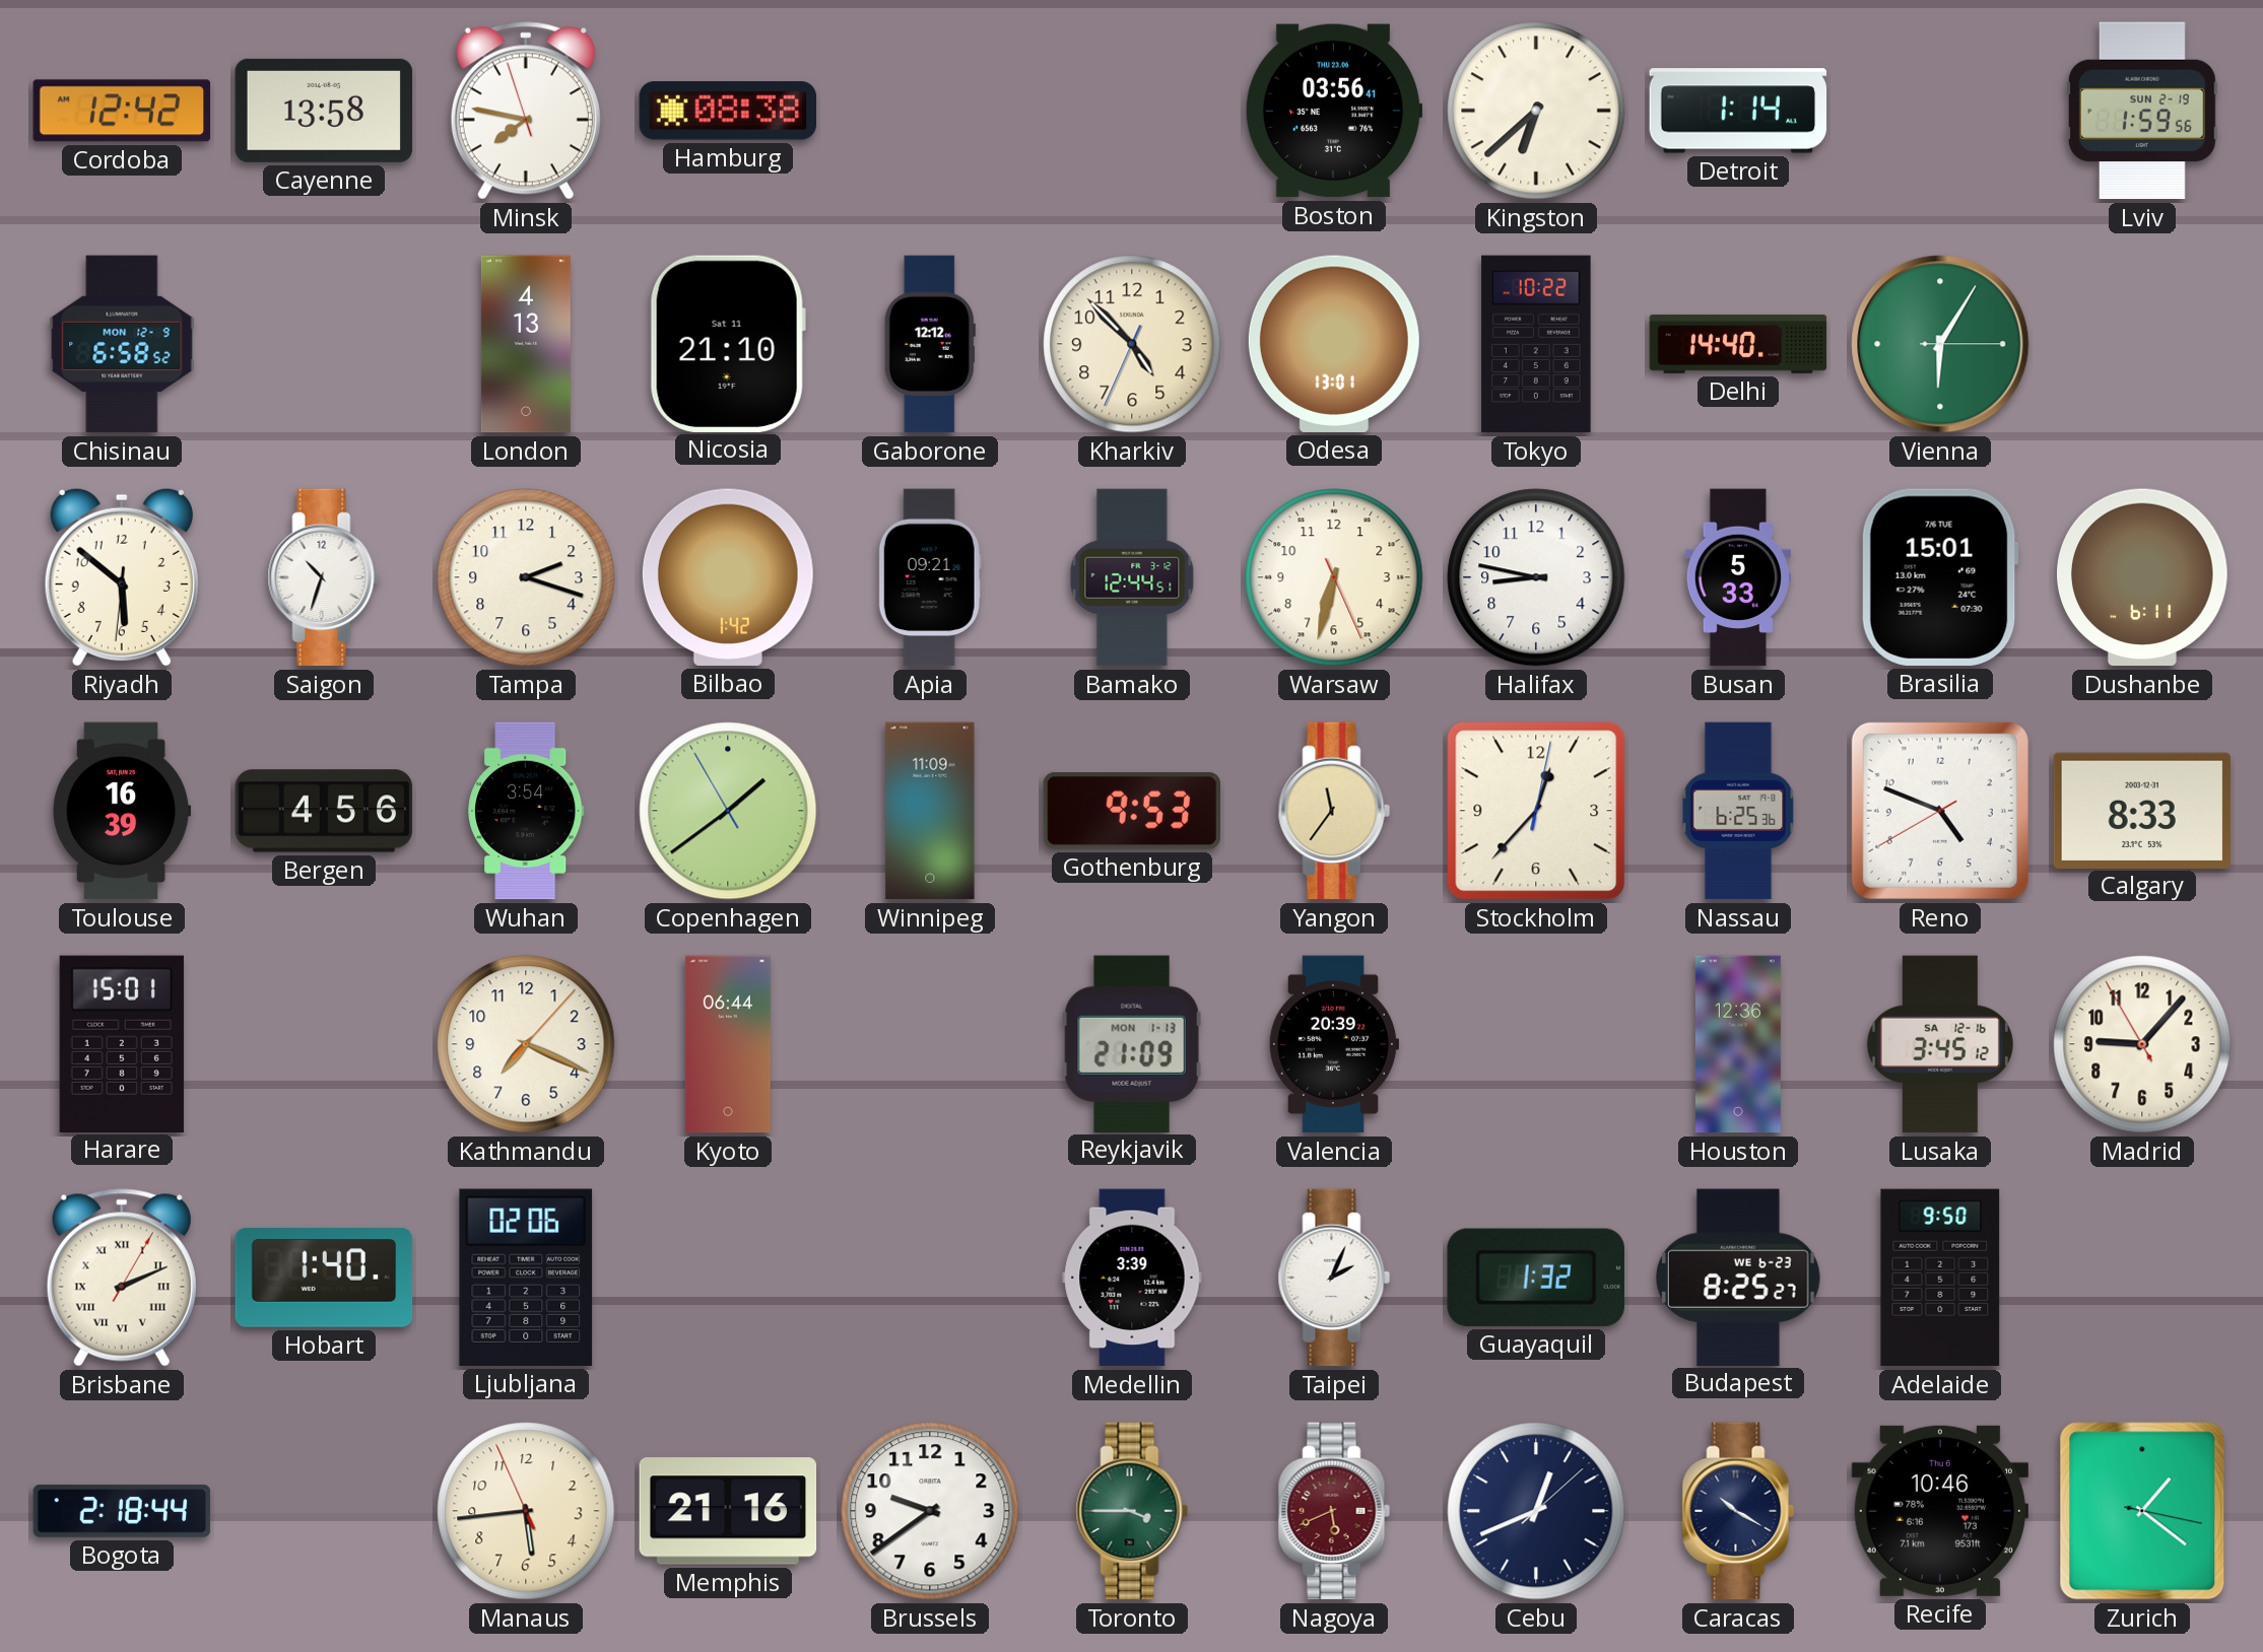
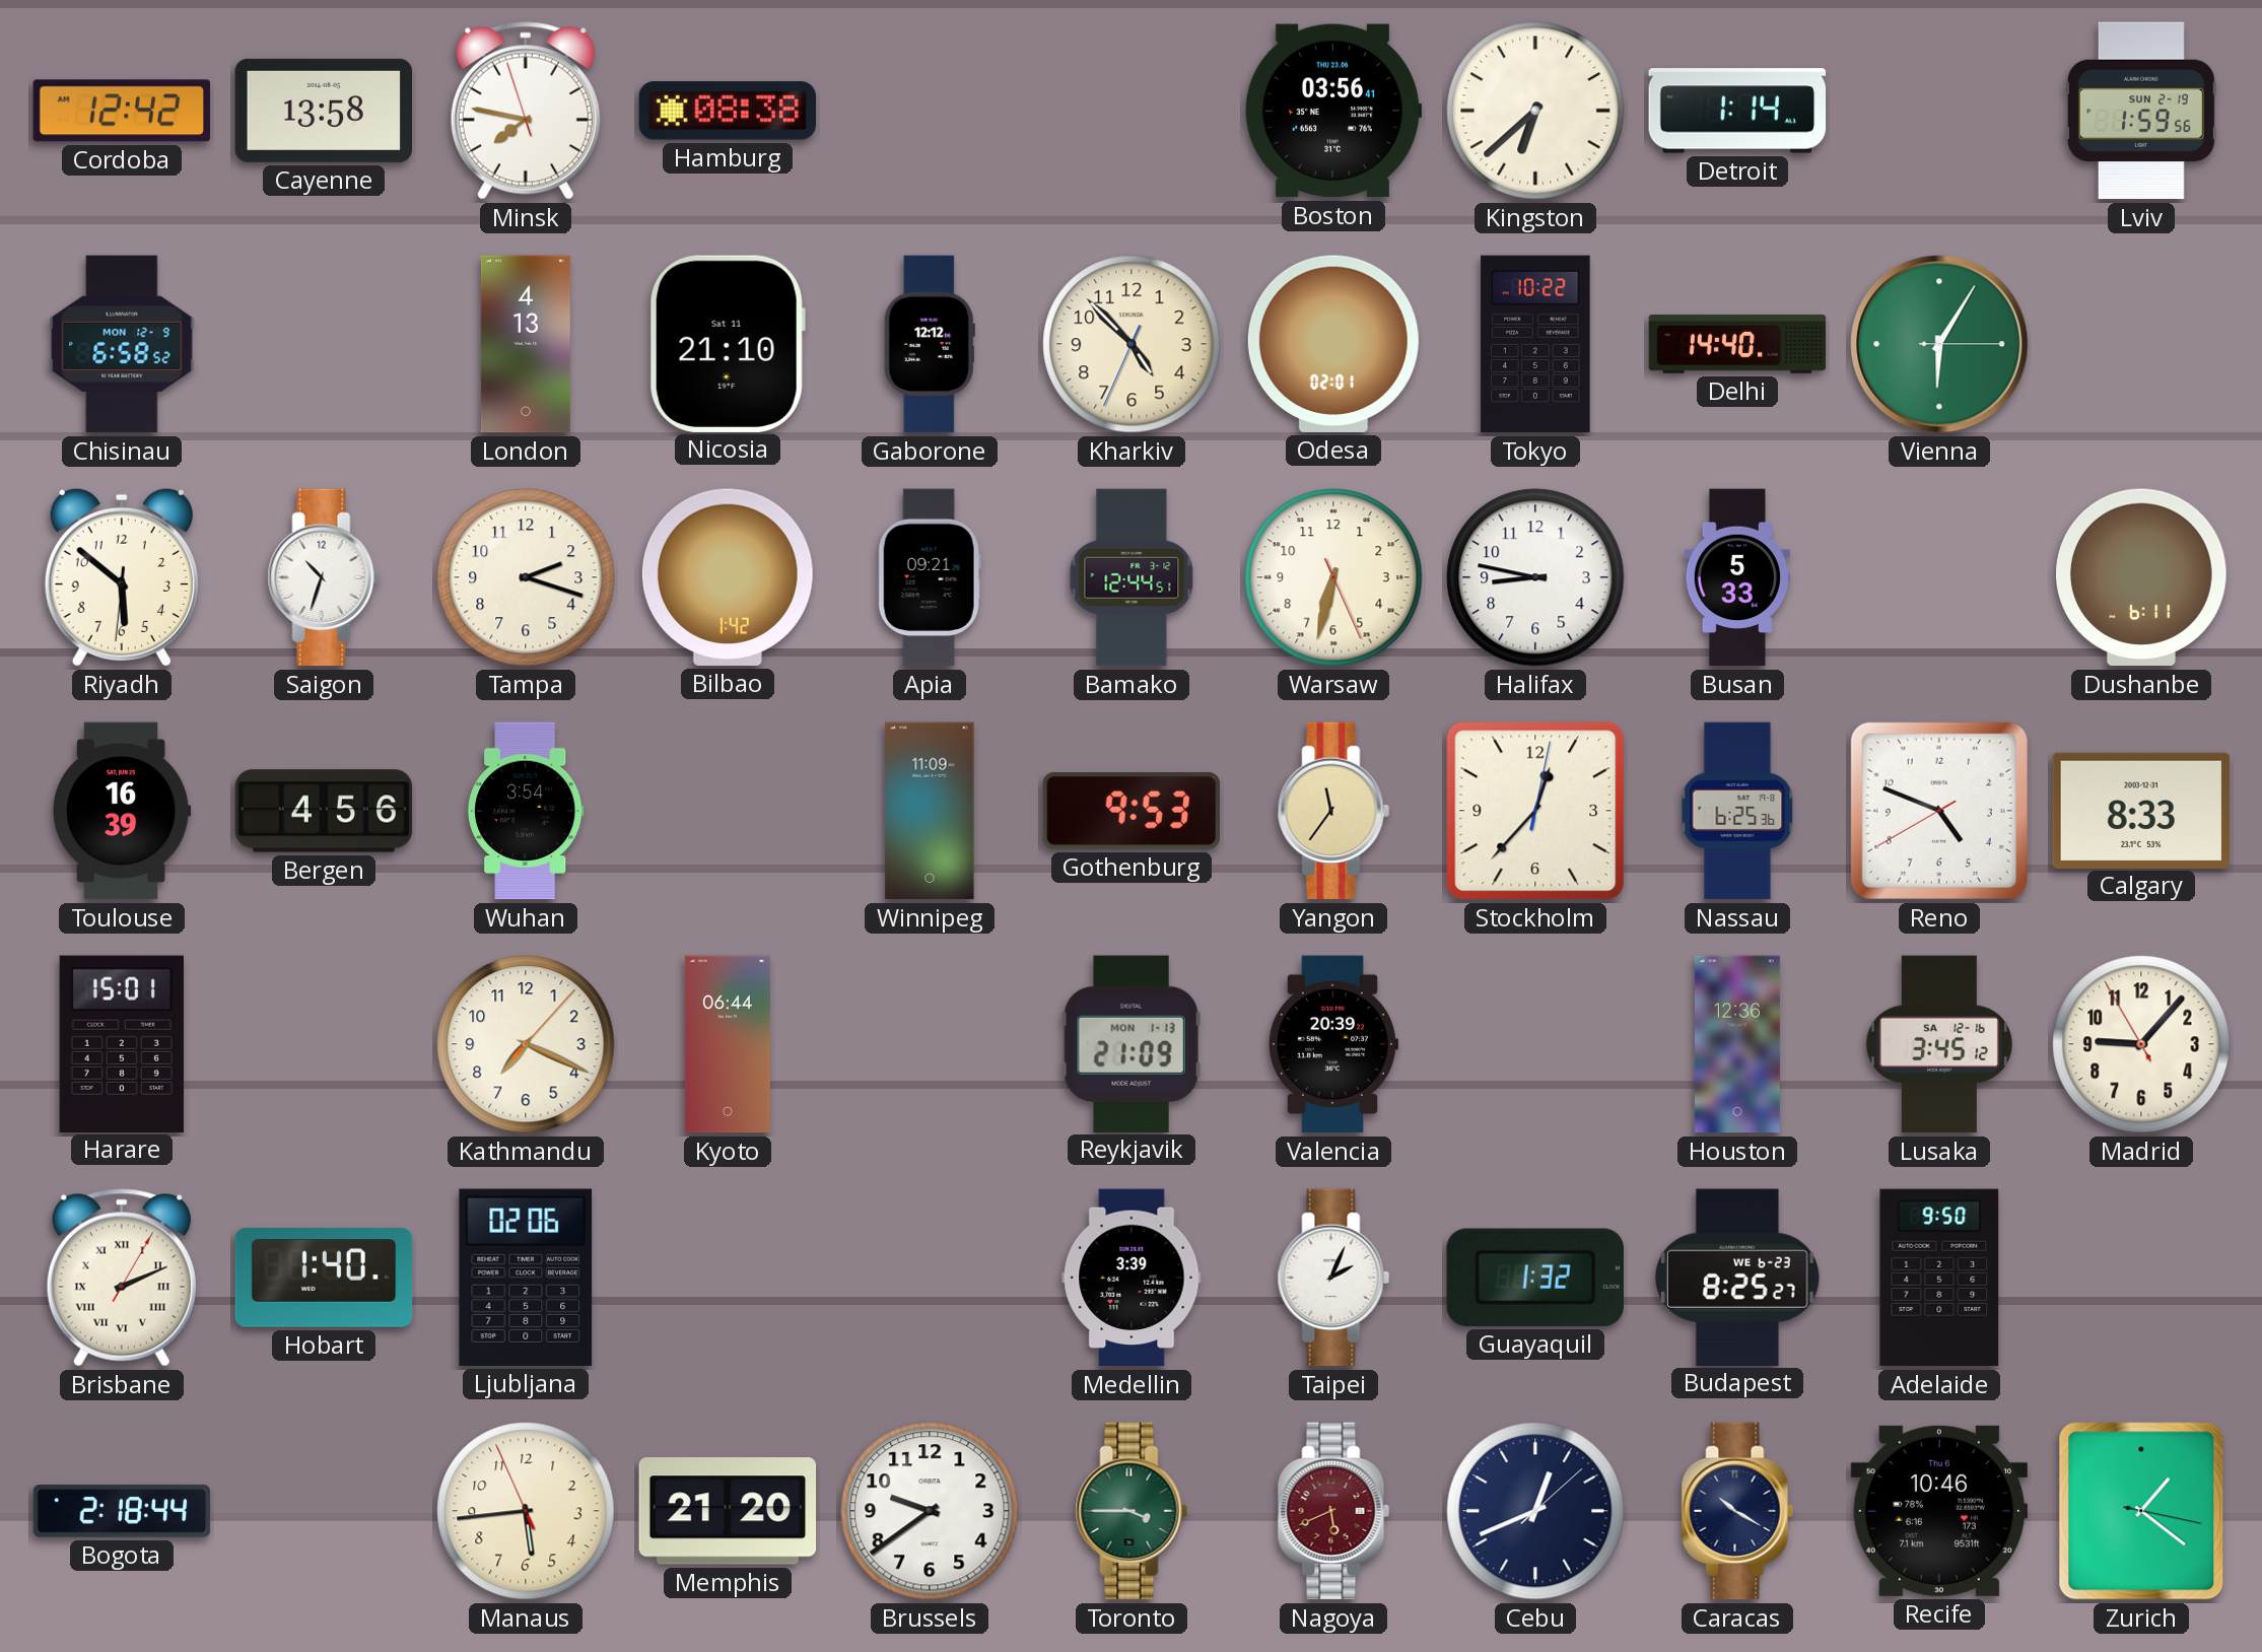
Odesa: 13:01 -> 02:01
Brasilia: 15:01 -> none
Copenhagen: 1:38 -> none
Memphis: 21:16 -> 21:20
